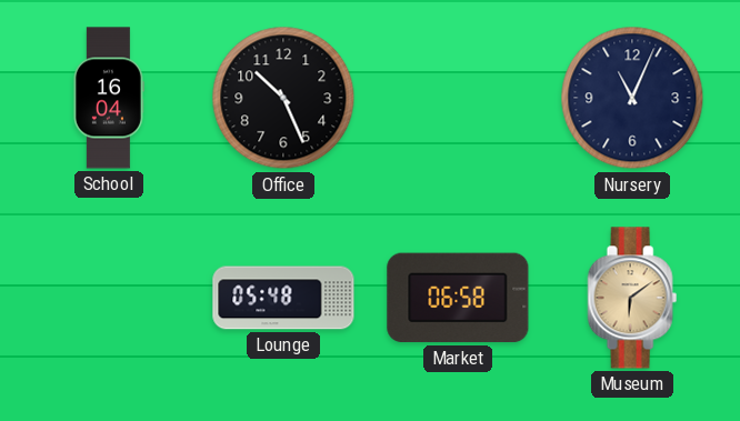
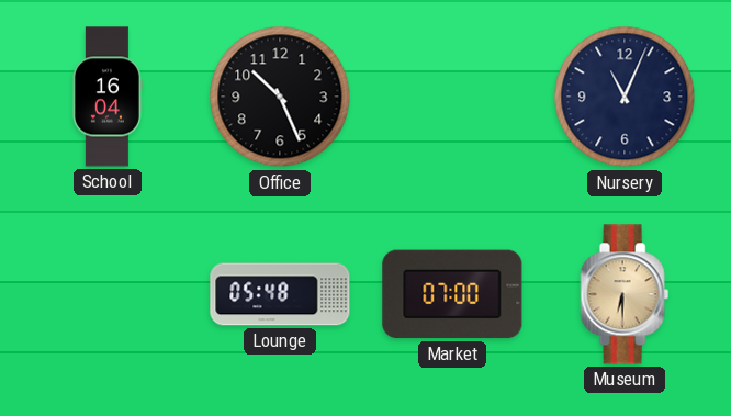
Market: 06:58 -> 07:00
Museum: 6:09 -> 6:30
